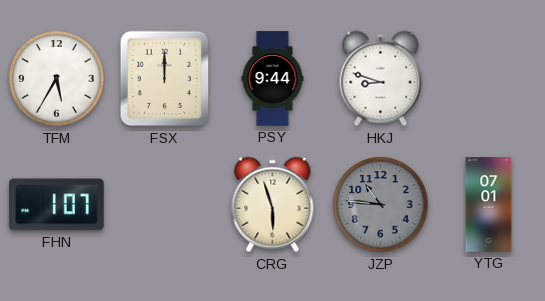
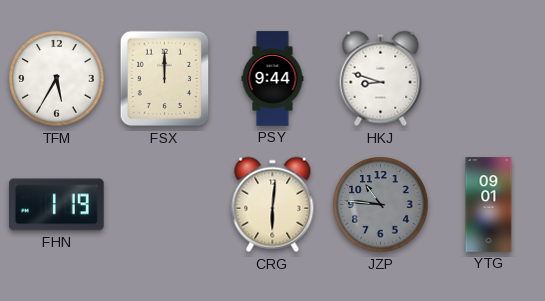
FHN: 1:07 -> 1:19
CRG: 5:57 -> 6:01
YTG: 07:01 -> 09:01
